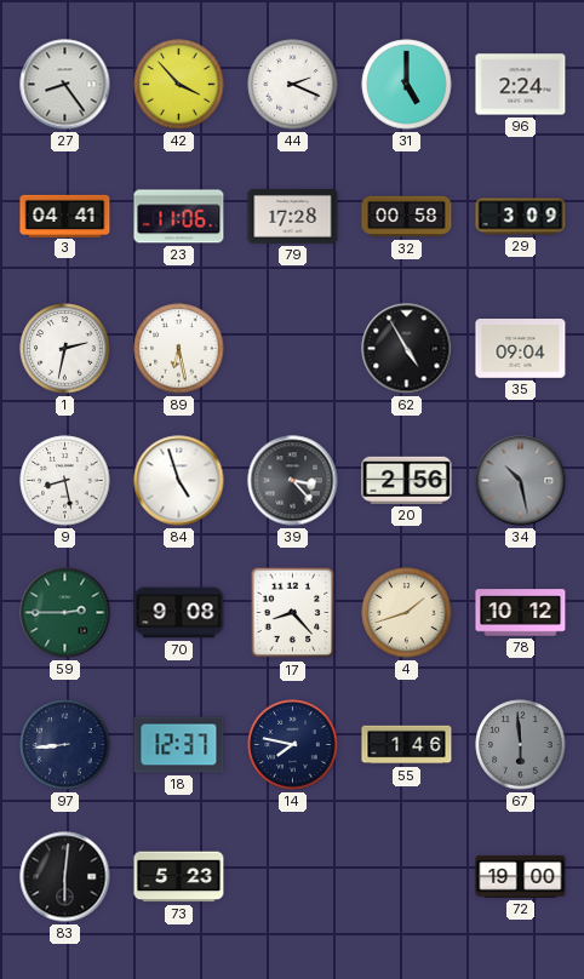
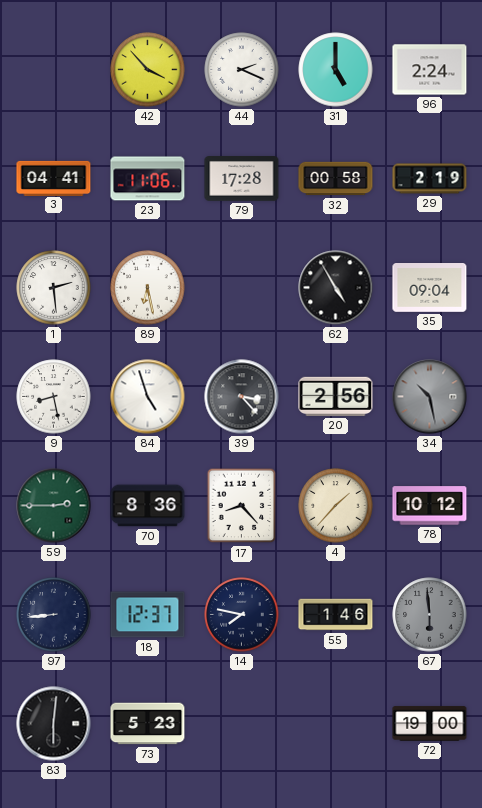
27: 8:24 -> none
29: 3:09 -> 2:19
1: 2:32 -> 2:29
70: 9:08 -> 8:36
4: 1:42 -> 1:37
